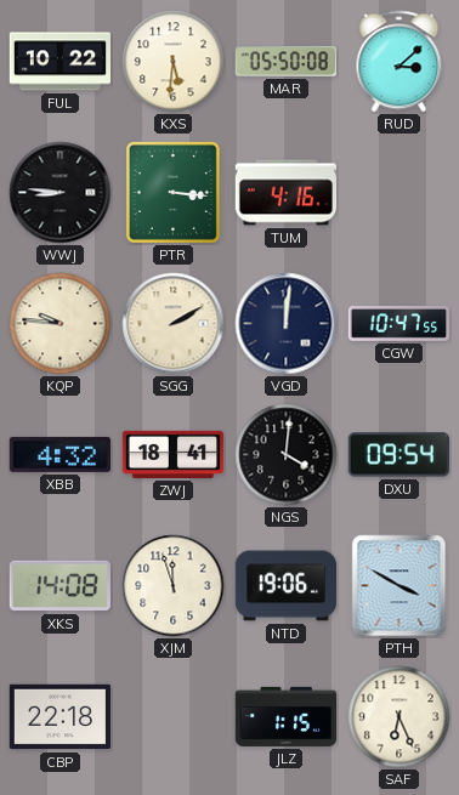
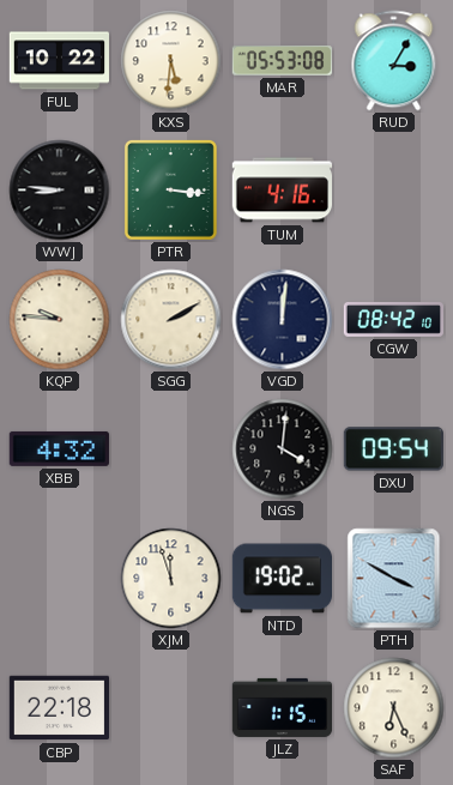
MAR: 05:50 -> 05:53
RUD: 3:08 -> 3:05
CGW: 10:47 -> 08:42
ZWJ: 18:41 -> none
XKS: 14:08 -> none
NTD: 19:06 -> 19:02
